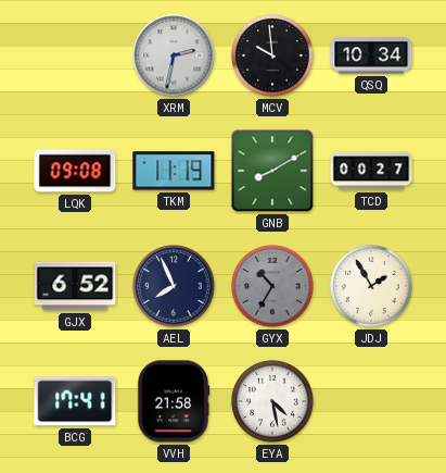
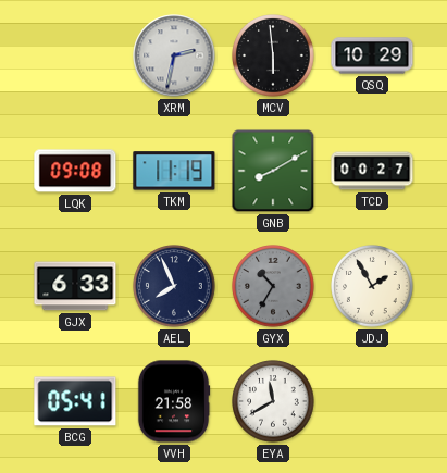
MCV: 9:59 -> 5:59
QSQ: 10:34 -> 10:29
GJX: 6:52 -> 6:33
BCG: 17:41 -> 05:41
EYA: 4:28 -> 11:40
